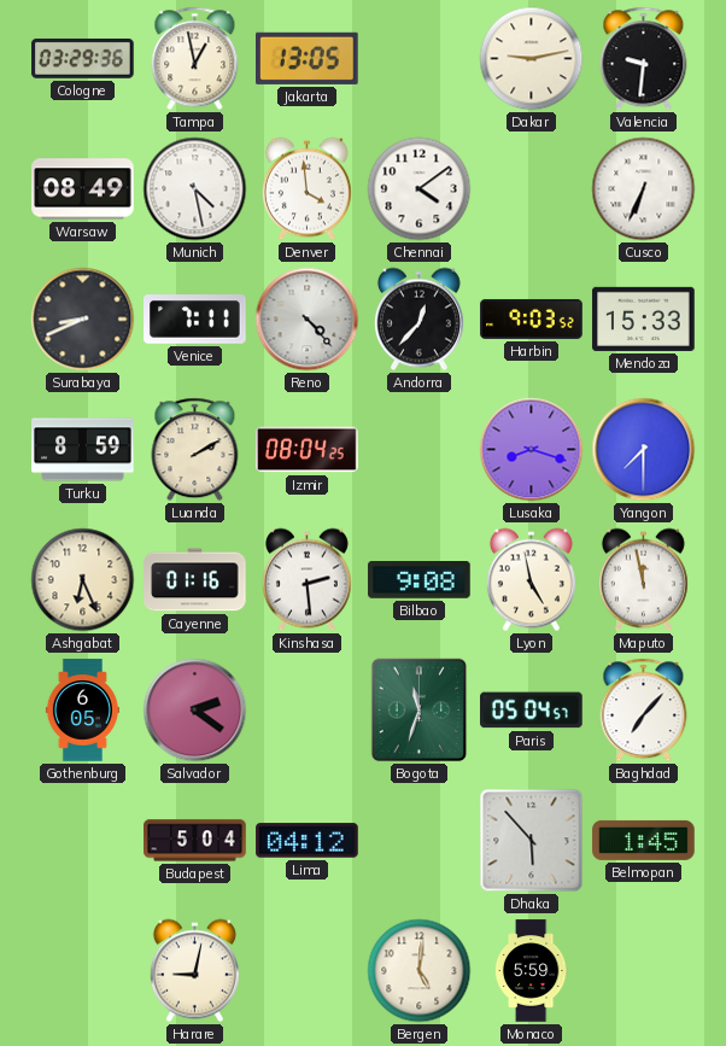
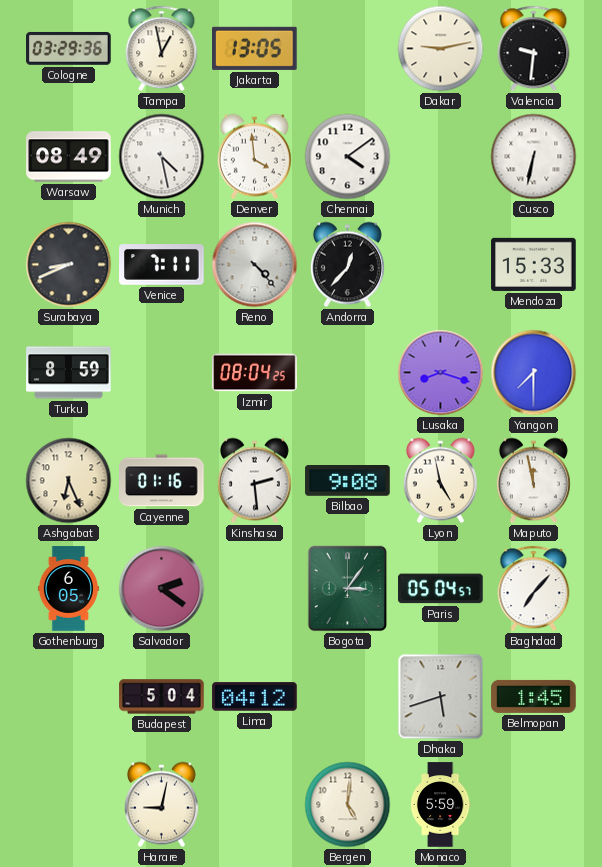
Cusco: 6:34 -> 6:32
Harbin: 9:03 -> none
Luanda: 2:10 -> none
Bogota: 11:33 -> 3:06
Dhaka: 5:53 -> 5:42
